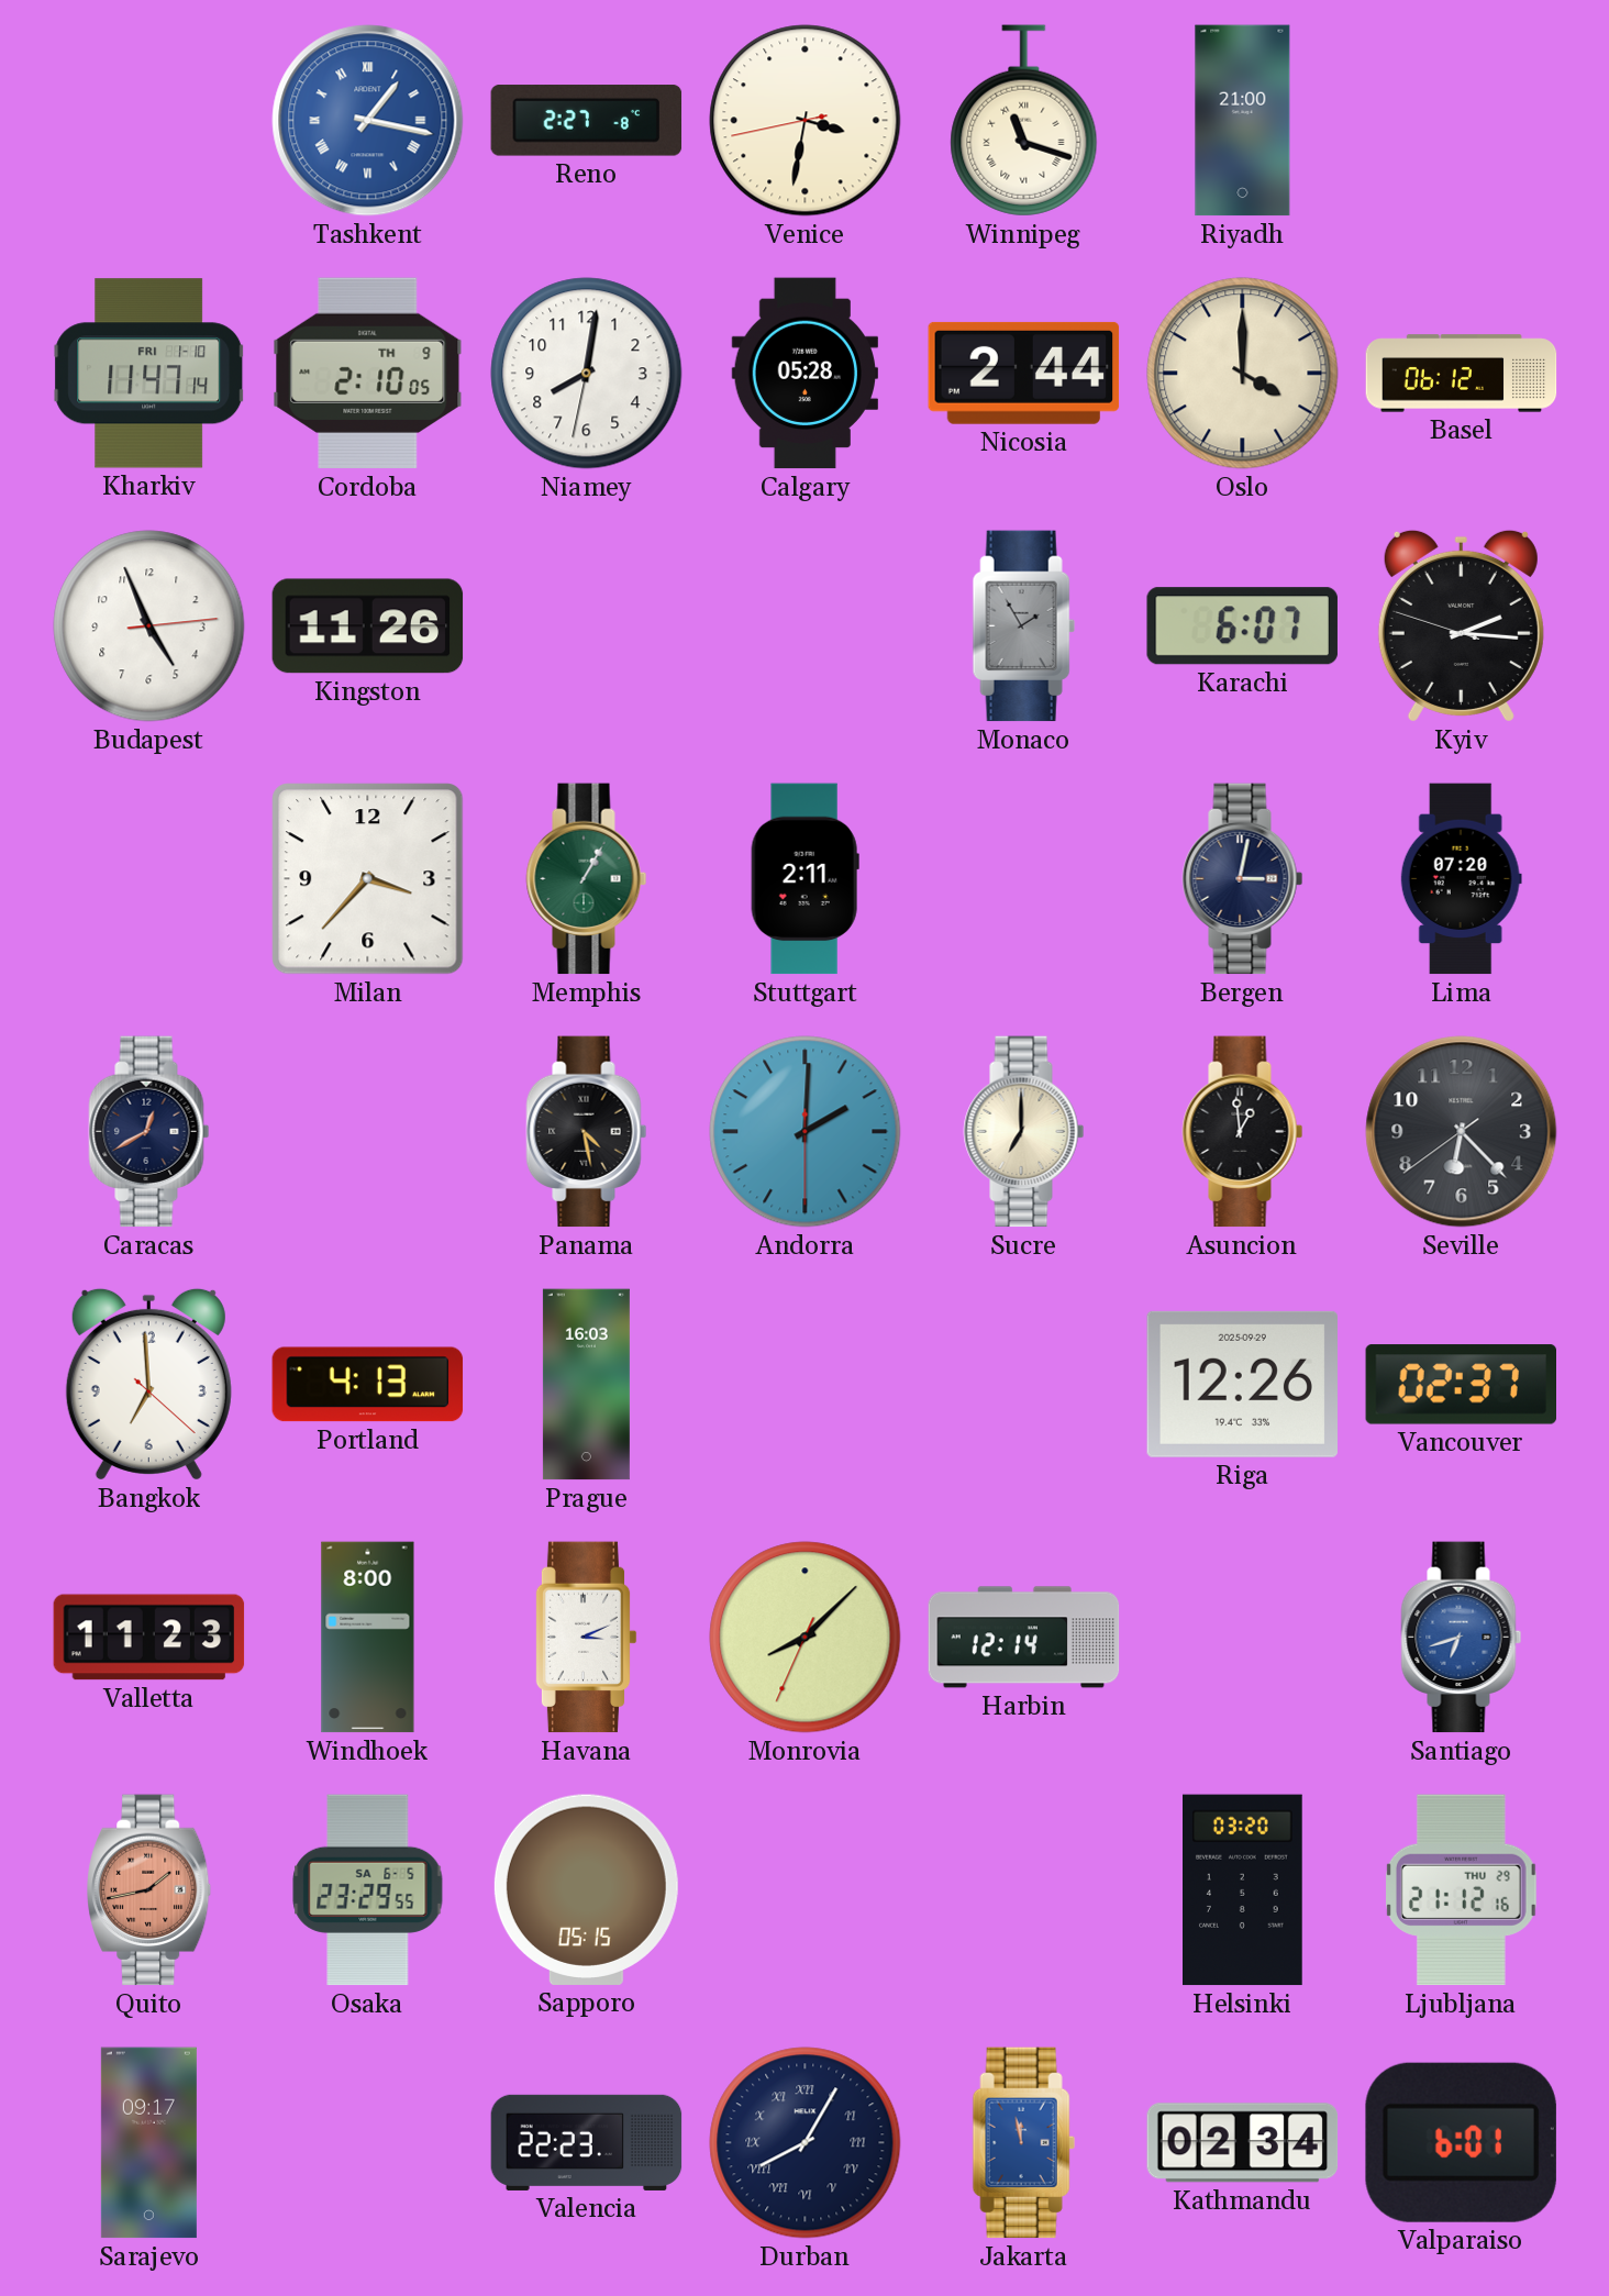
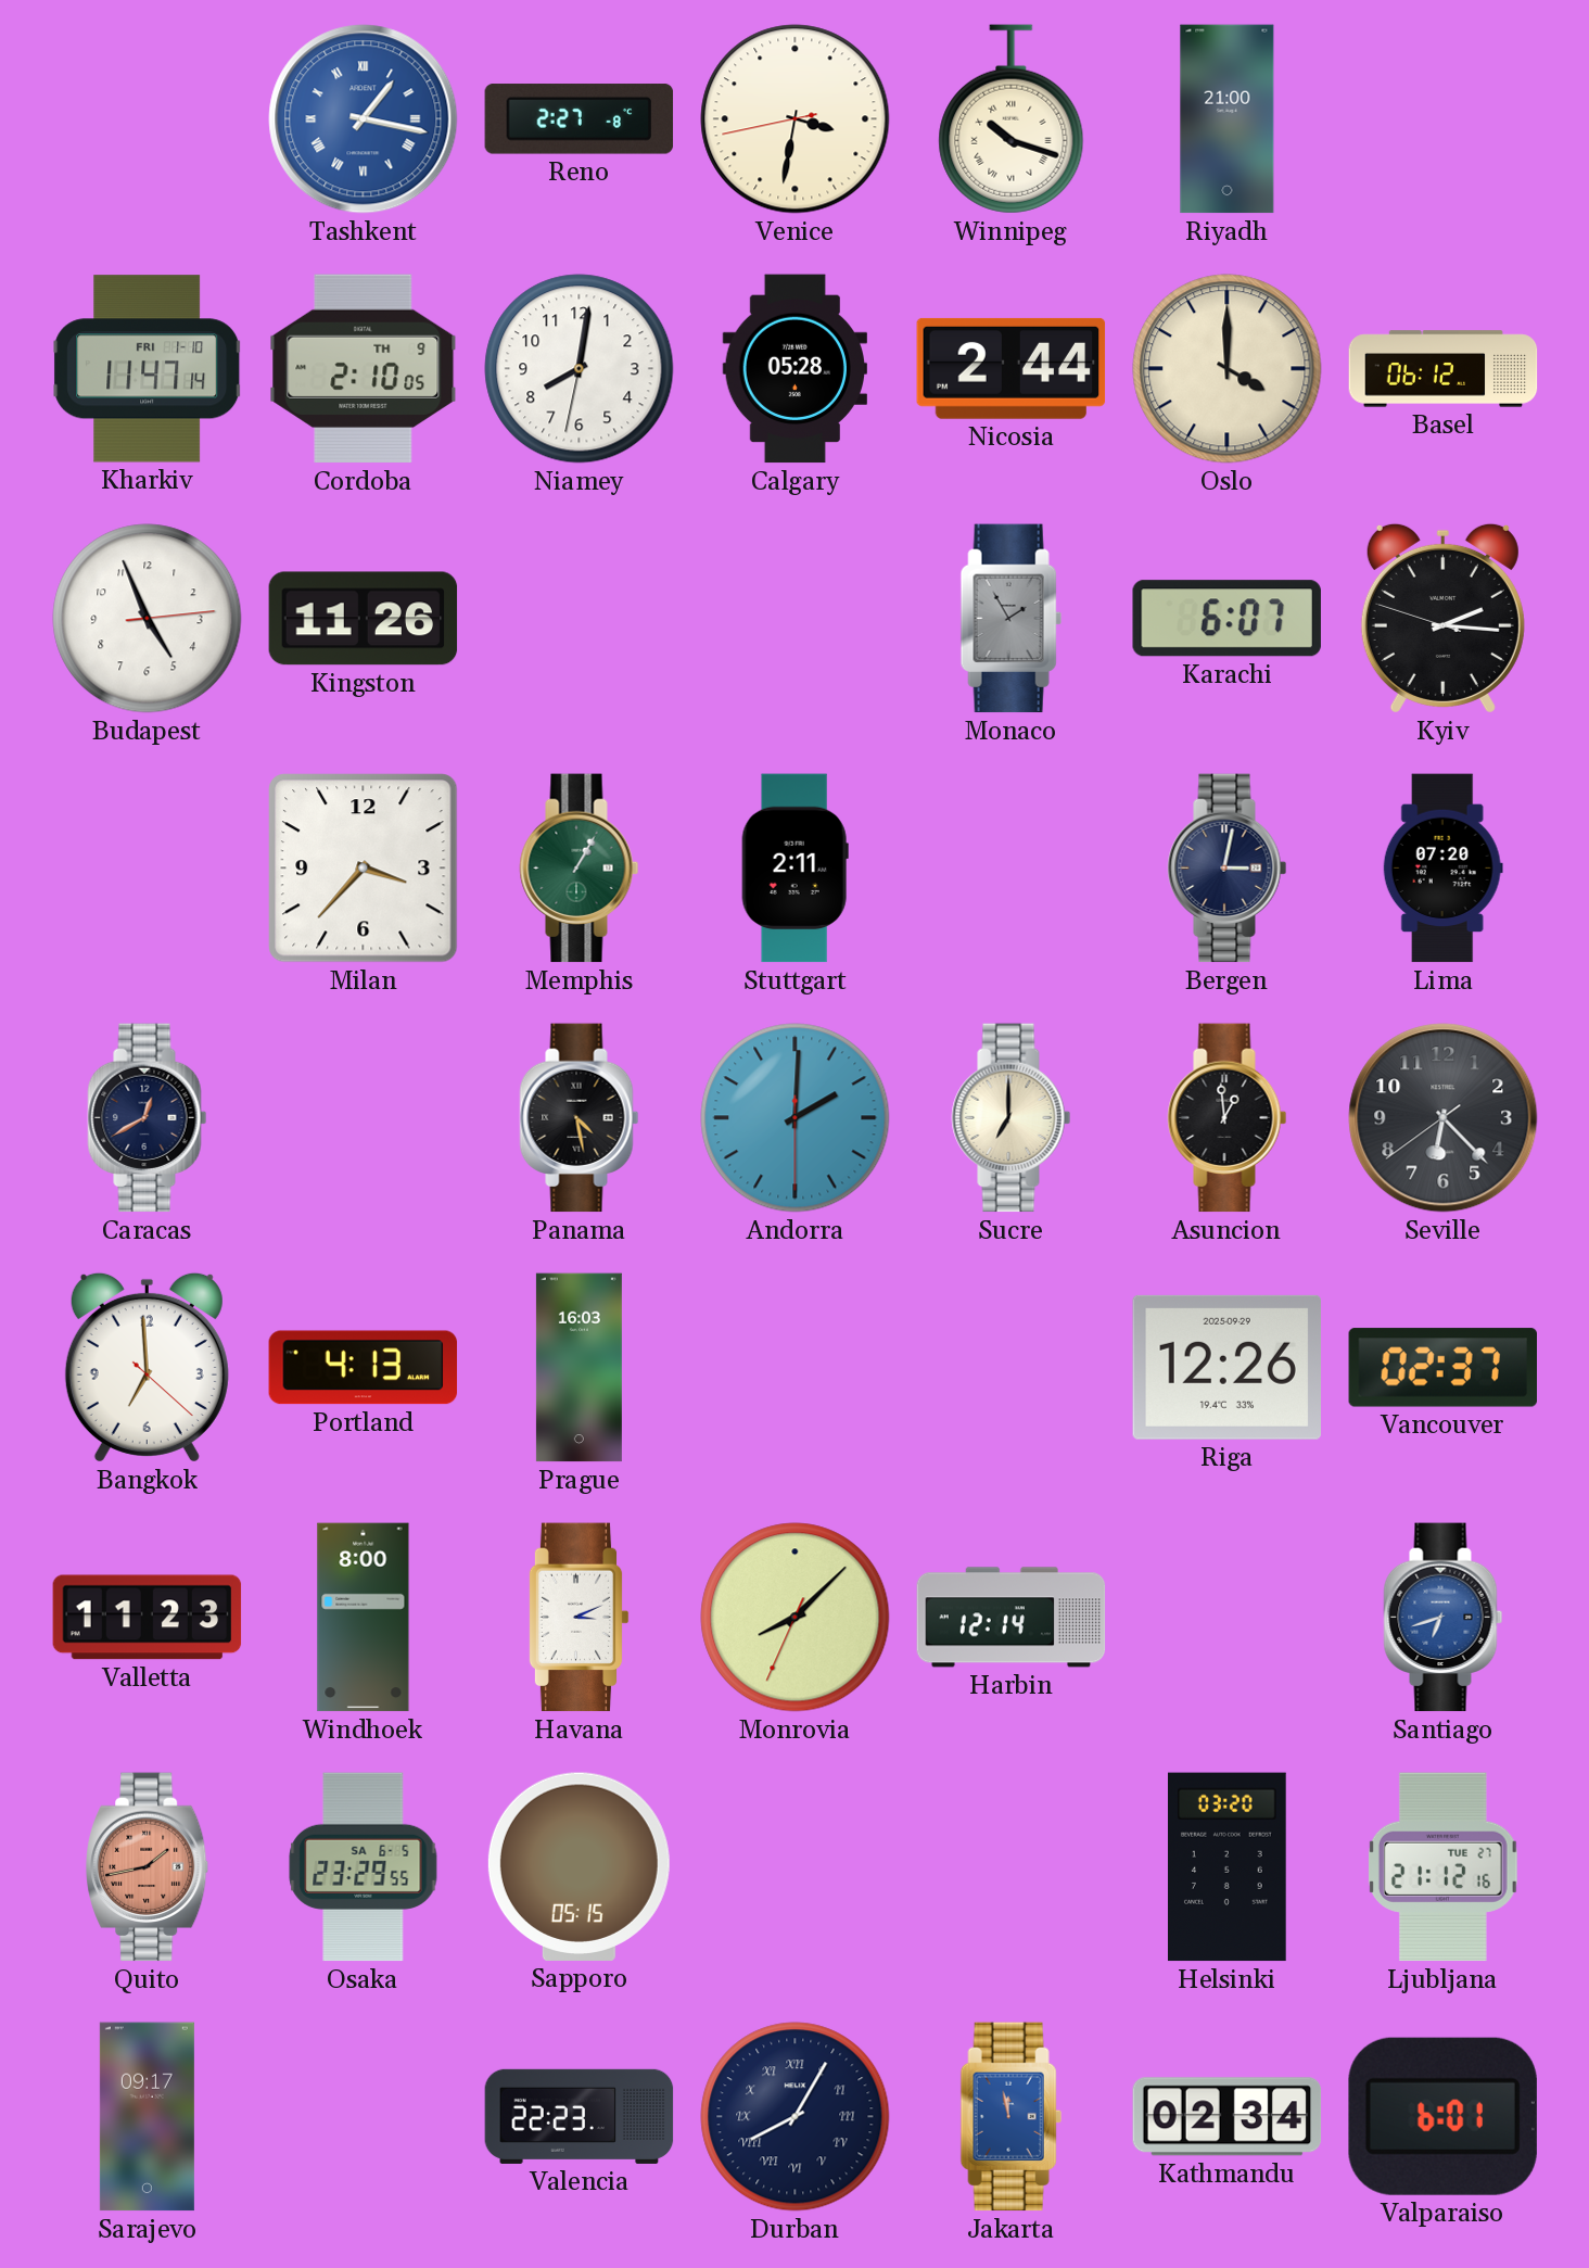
Winnipeg: 11:18 -> 10:18
Ljubljana date: THU 29 -> TUE 27
